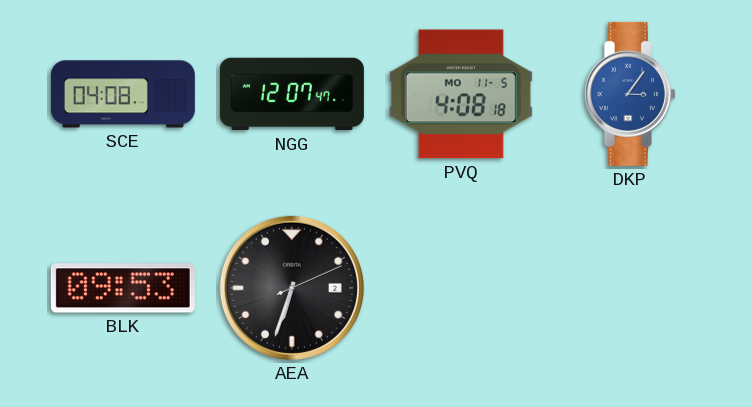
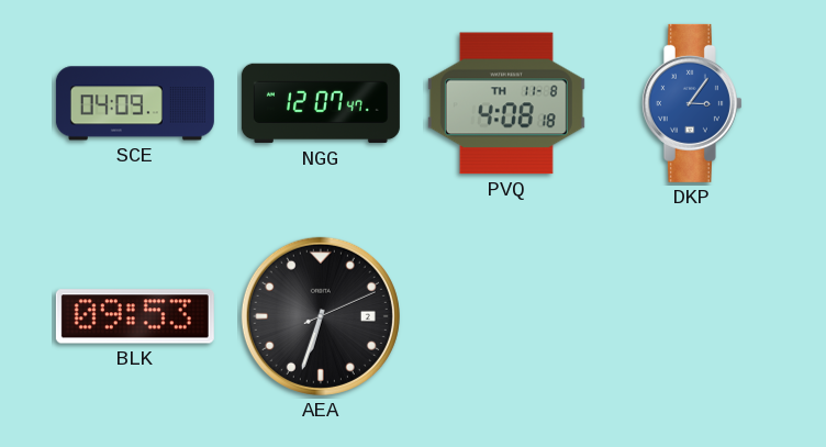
SCE: 04:08 -> 04:09
PVQ date: MO 11-5 -> TH 11-8
